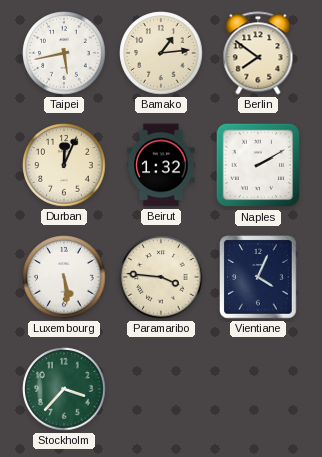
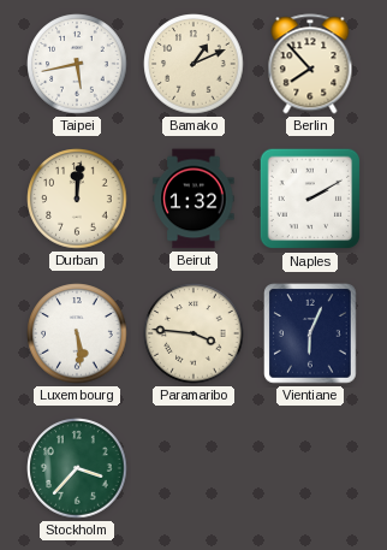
Bamako: 1:14 -> 1:11
Berlin: 7:51 -> 7:53
Durban: 12:04 -> 12:01
Vientiane: 4:04 -> 6:04
